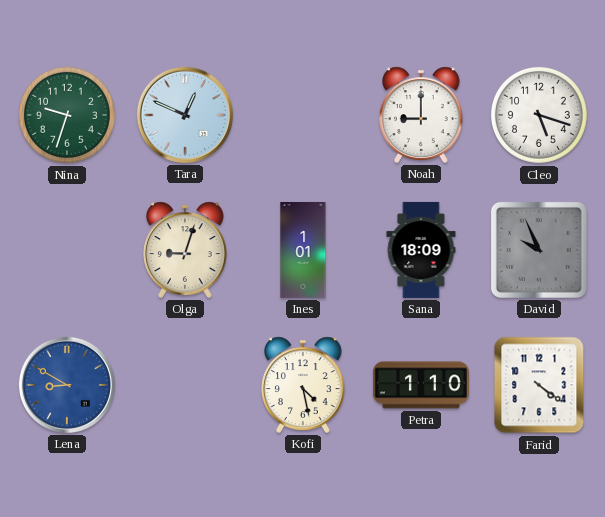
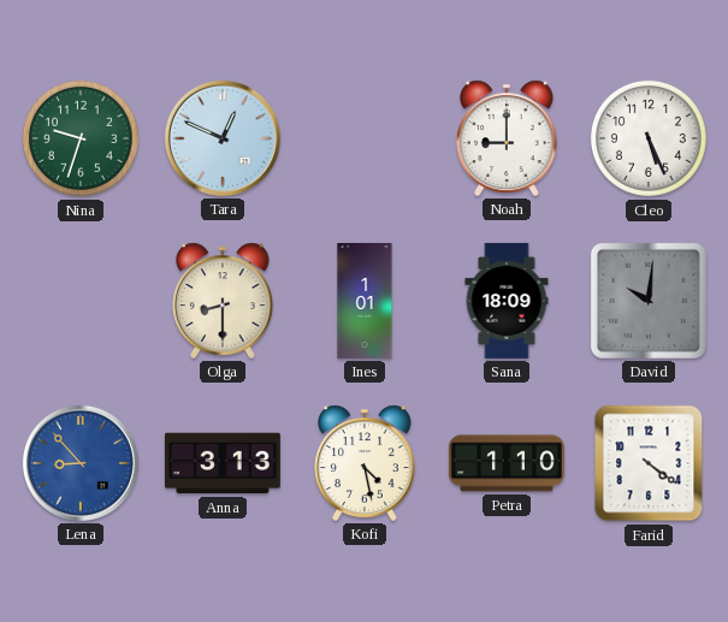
Cleo: 5:18 -> 5:26
Olga: 9:03 -> 8:30
David: 9:56 -> 10:01
Lena: 8:50 -> 8:53
Anna: none -> 3:13
